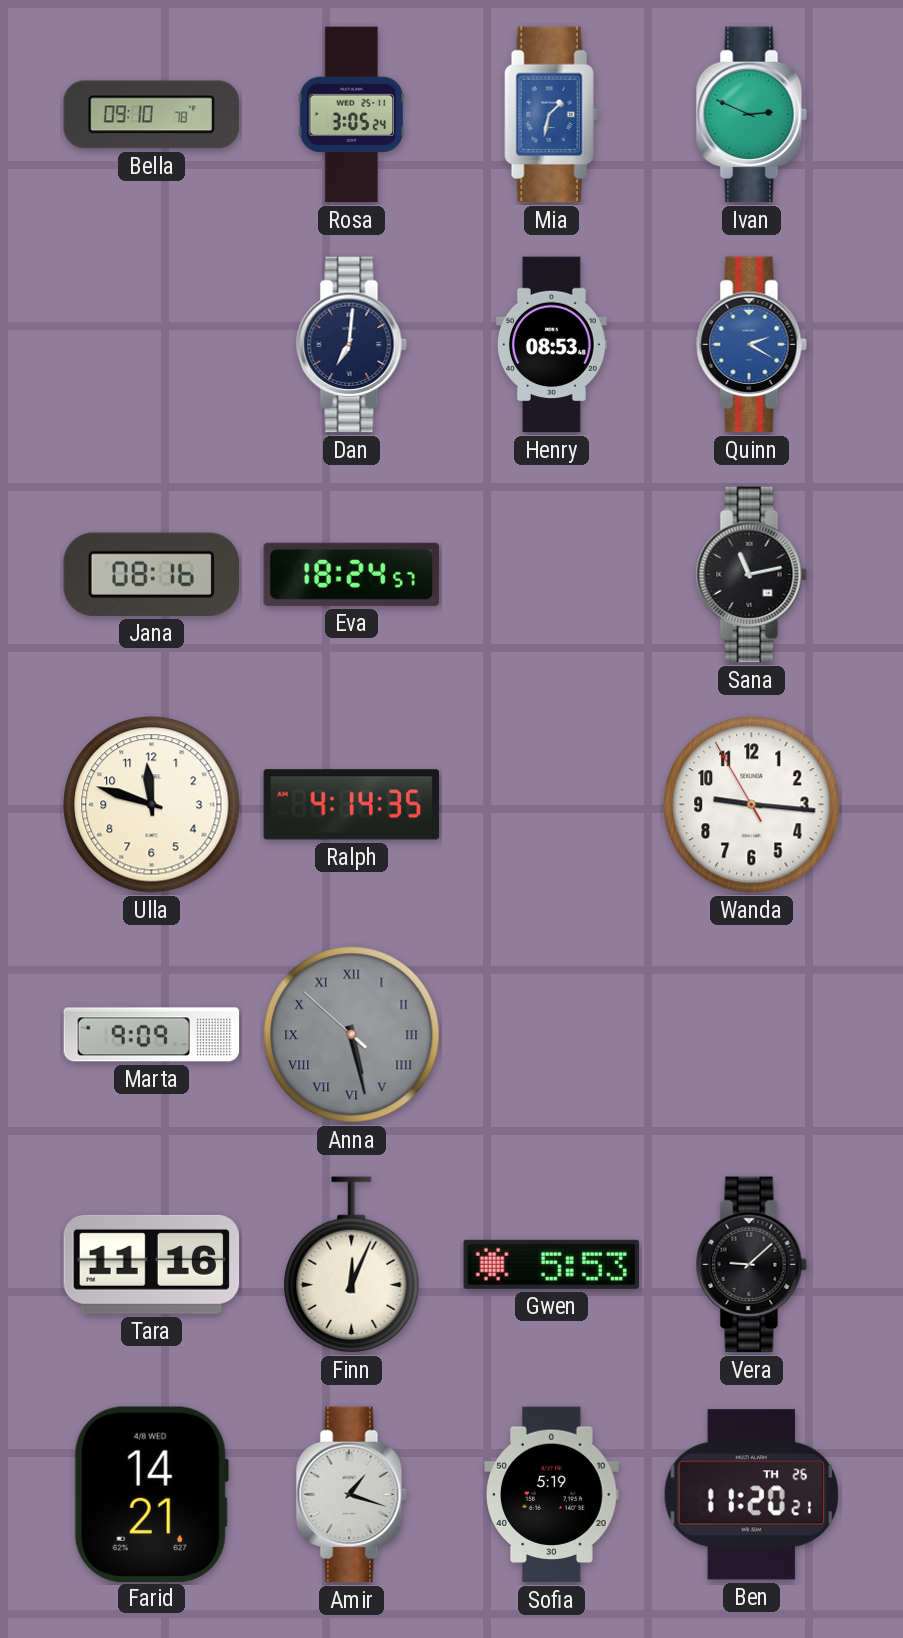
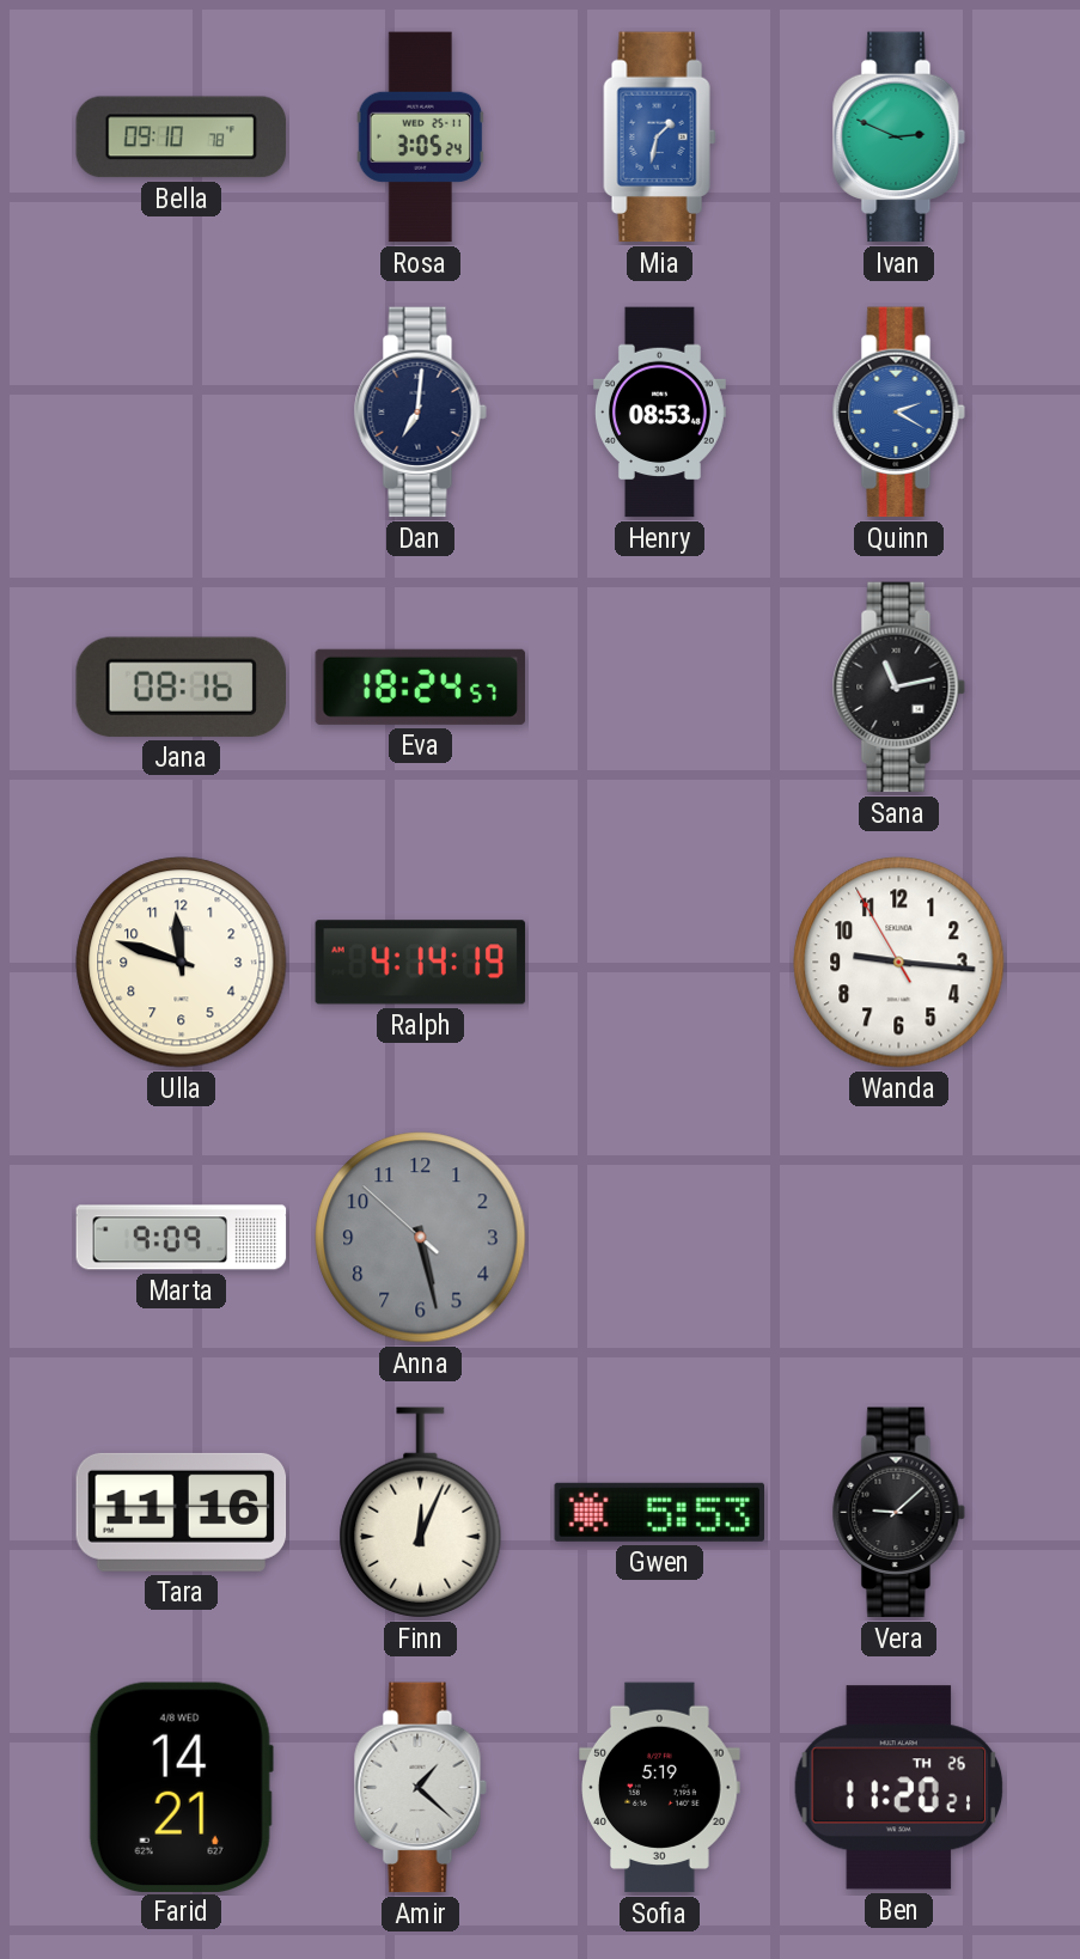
Ralph: 4:14:35 -> 4:14:19
Anna numerals: Roman -> Arabic
Amir: 1:18 -> 1:22
